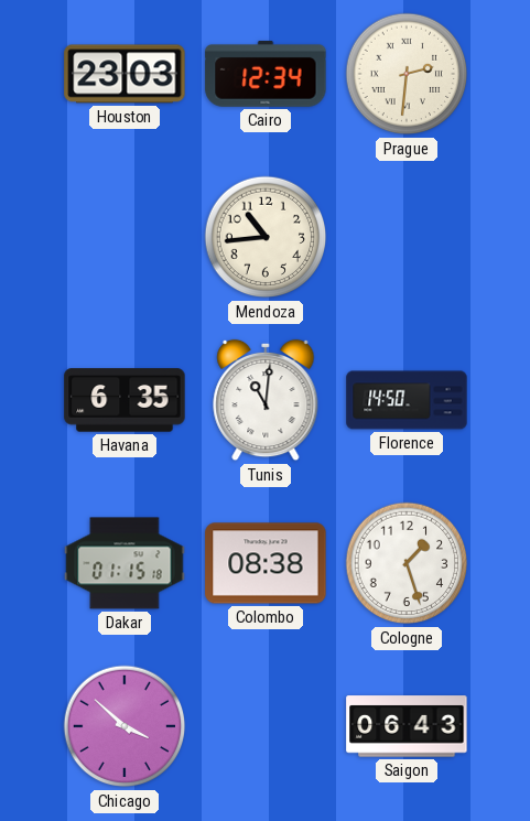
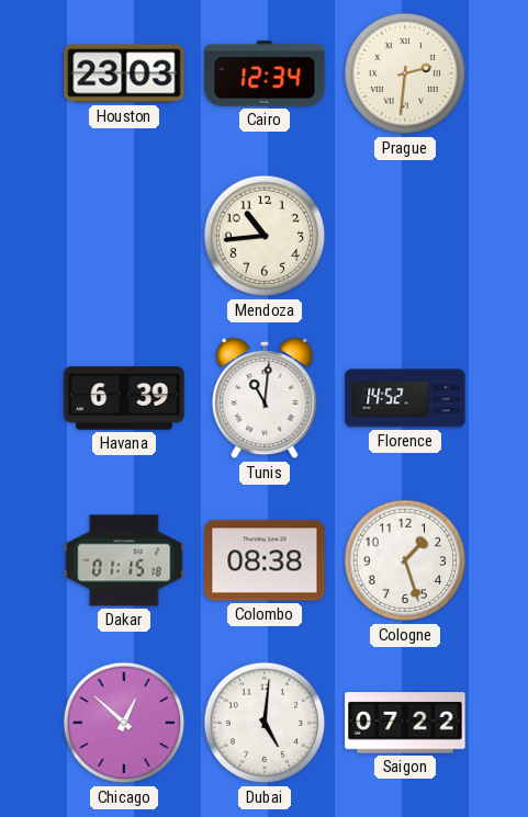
Havana: 6:35 -> 6:39
Florence: 14:50 -> 14:52
Chicago: 3:52 -> 12:52
Dubai: none -> 5:01
Saigon: 06:43 -> 07:22
